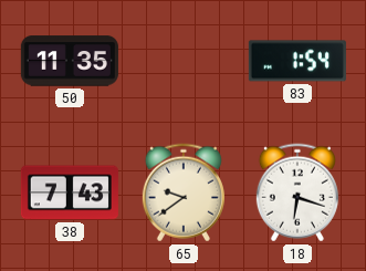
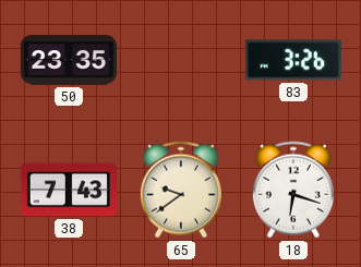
50: 11:35 -> 23:35
83: 1:54 -> 3:26
